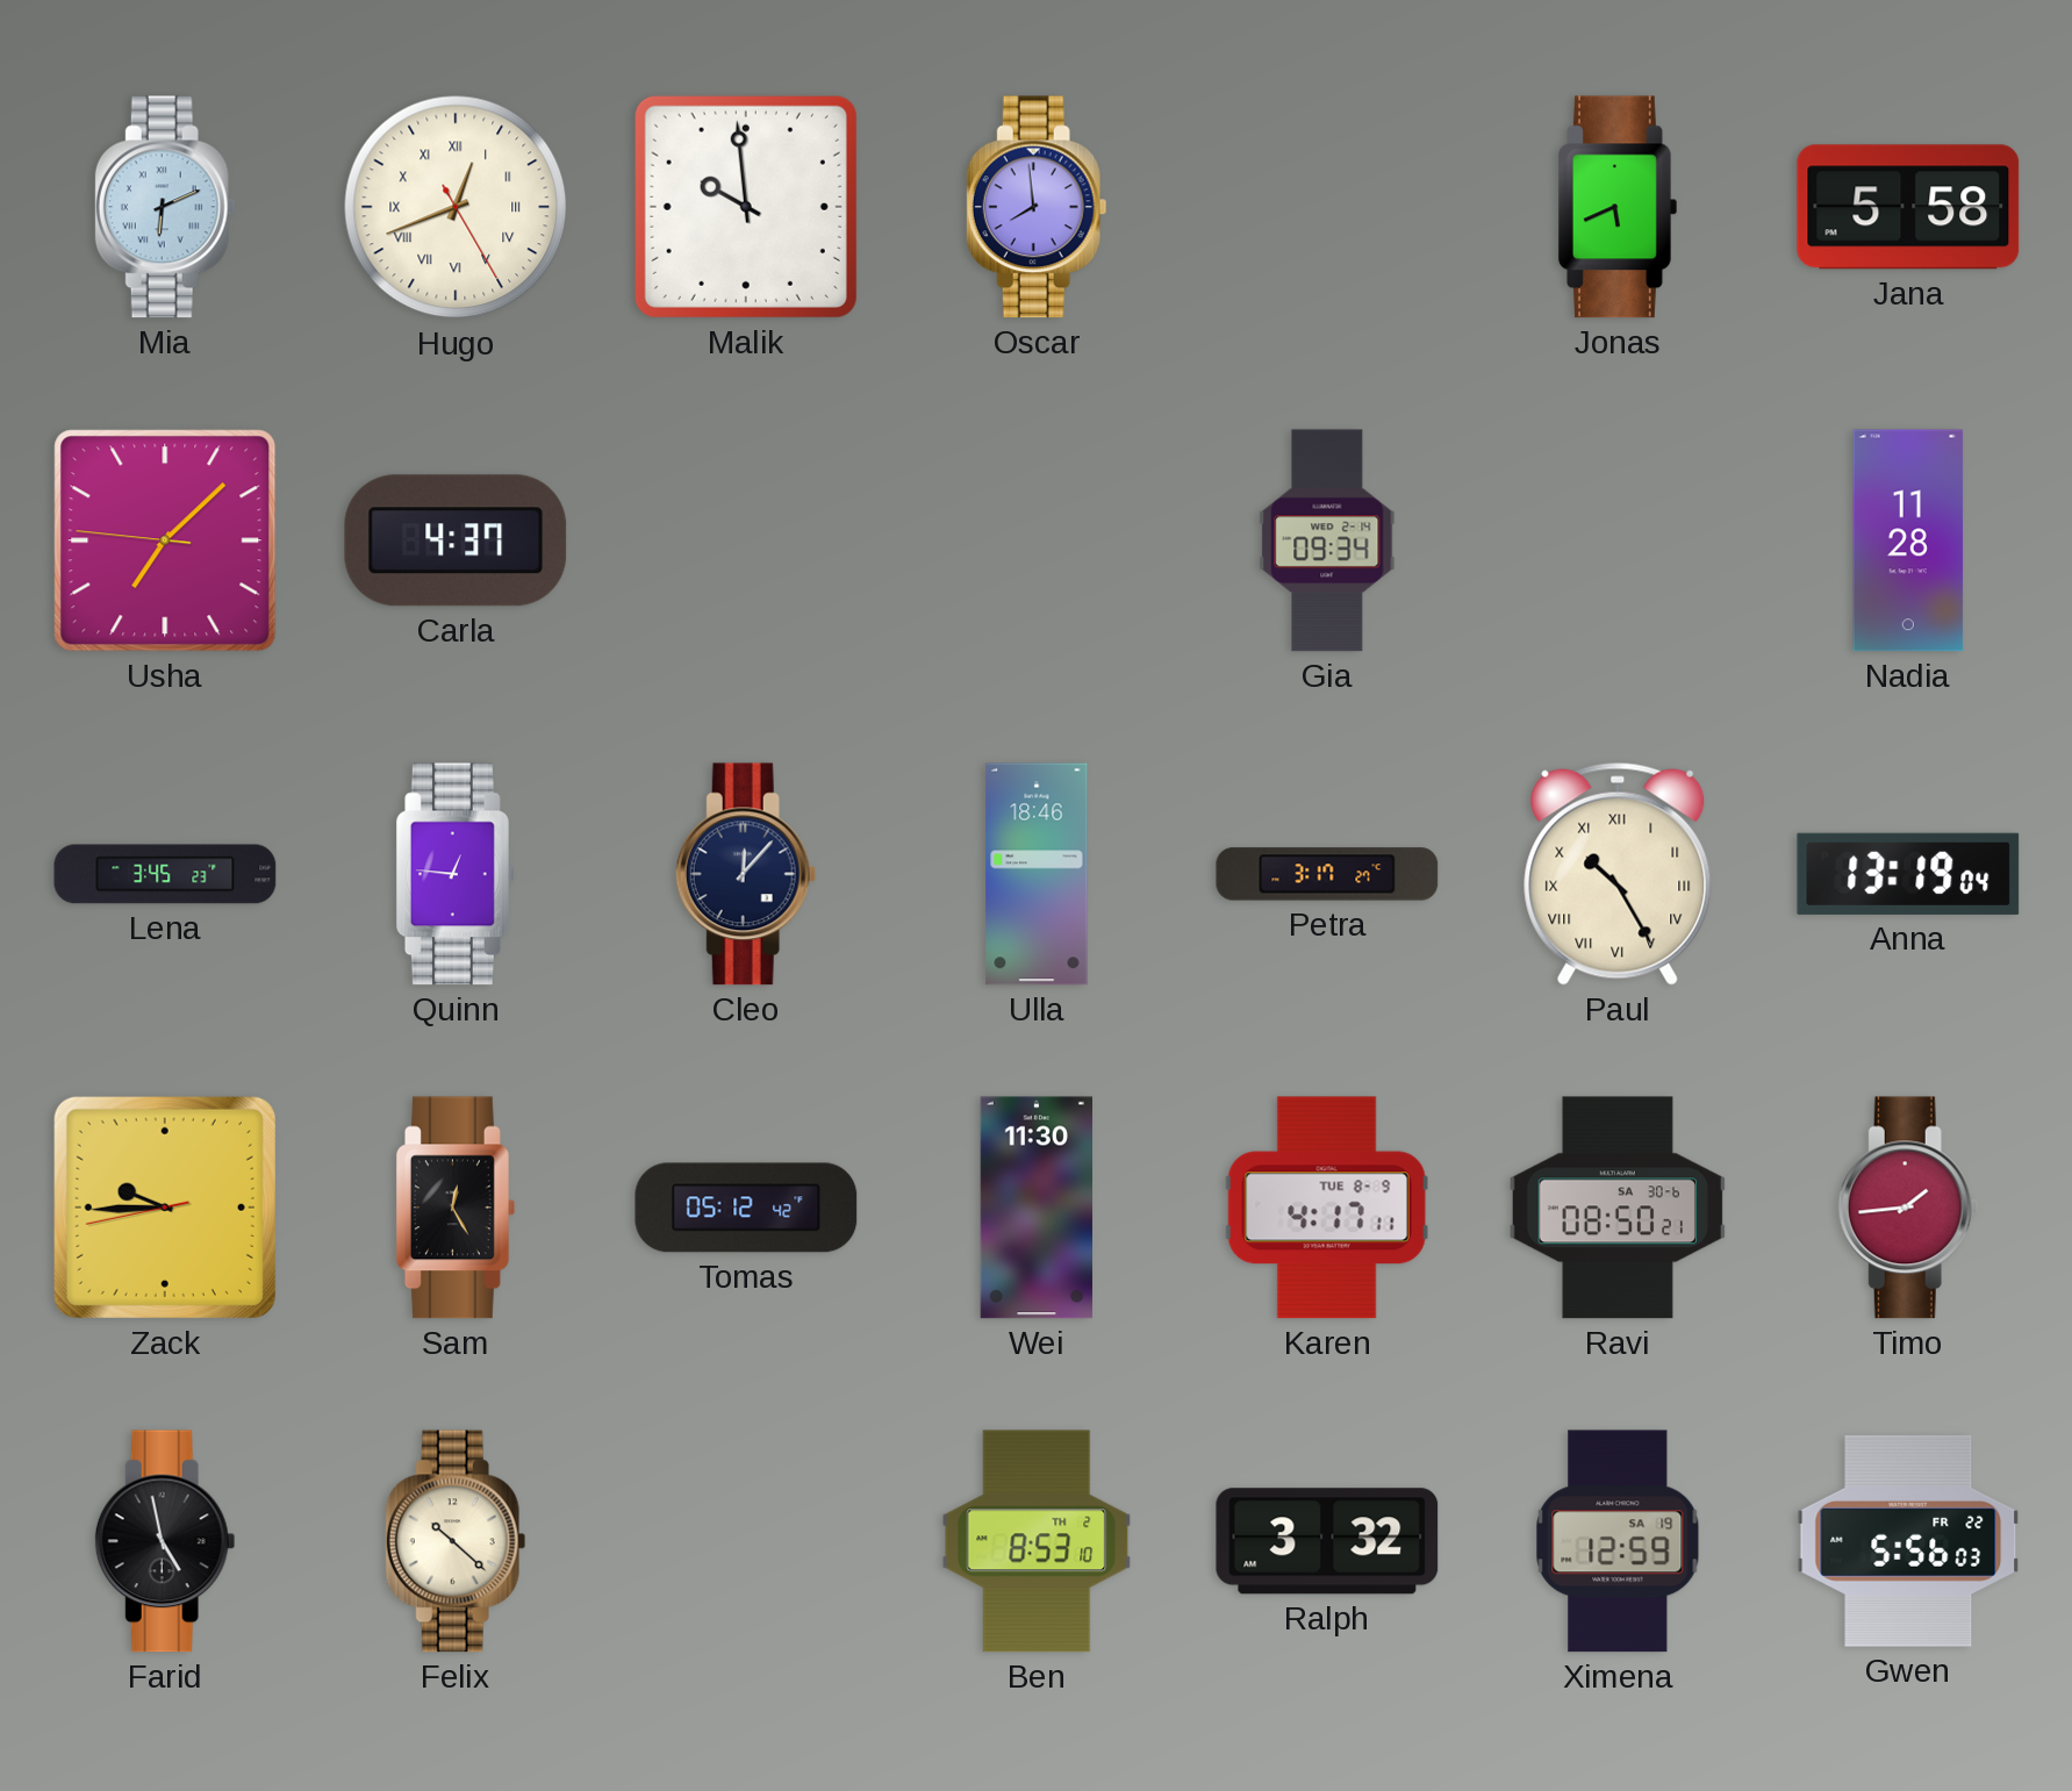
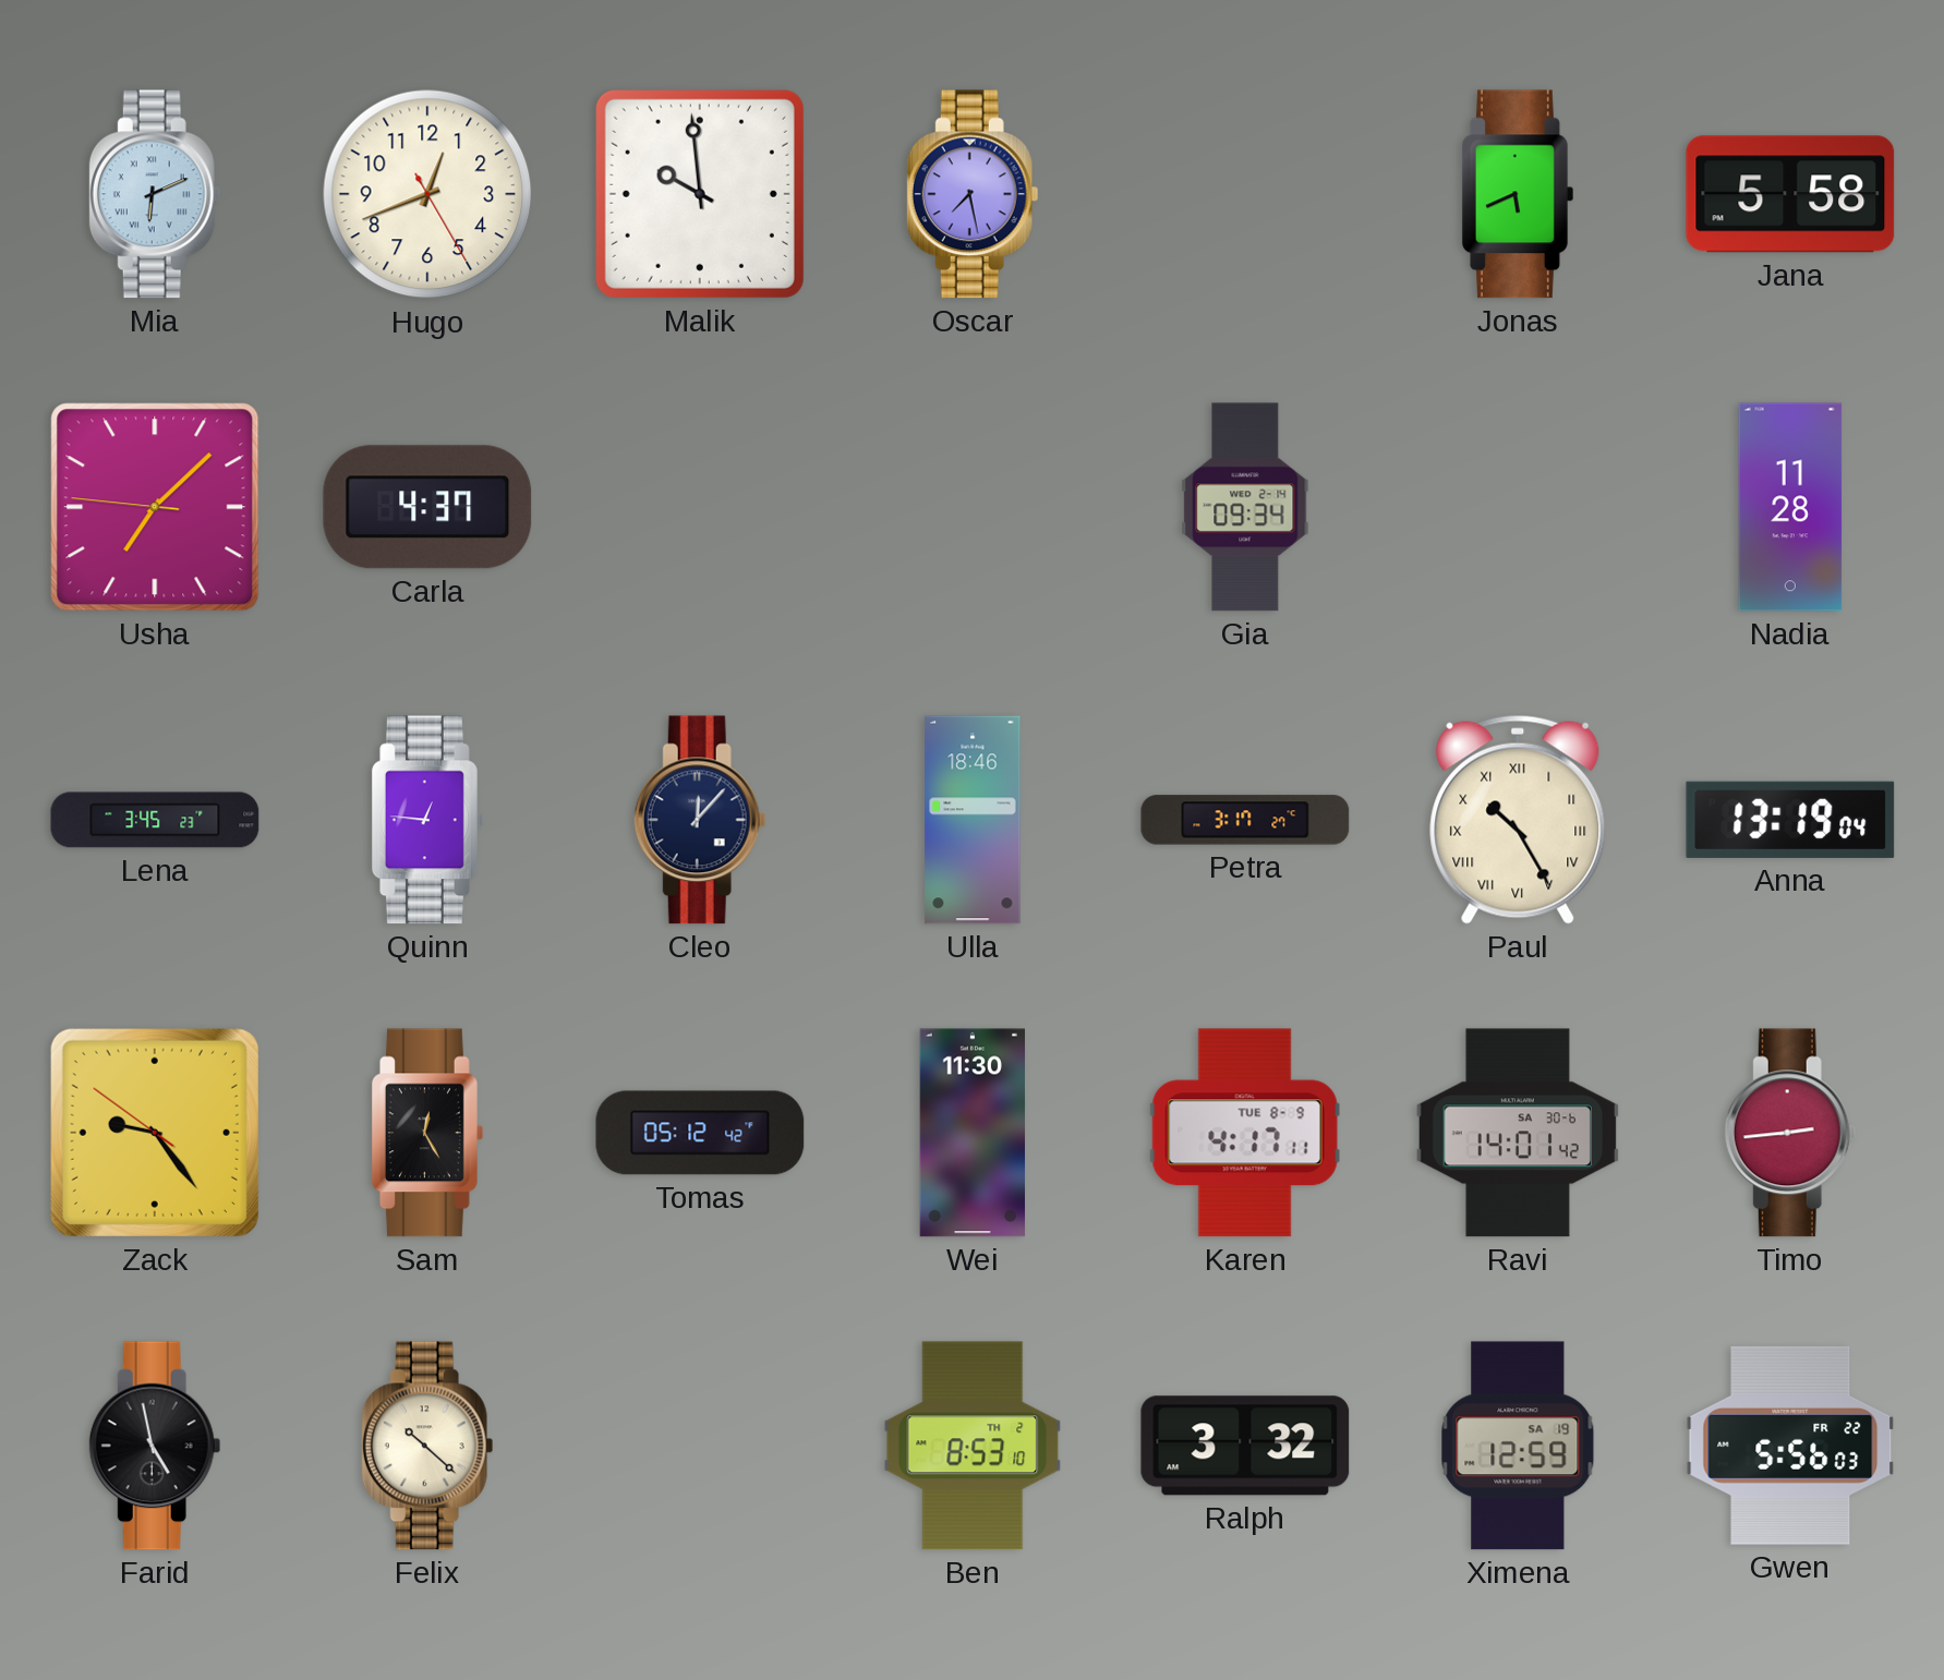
Hugo numerals: Roman -> Arabic
Oscar: 7:59 -> 7:28
Zack: 9:44 -> 9:23
Ravi: 08:50 -> 14:01
Timo: 1:44 -> 2:44
